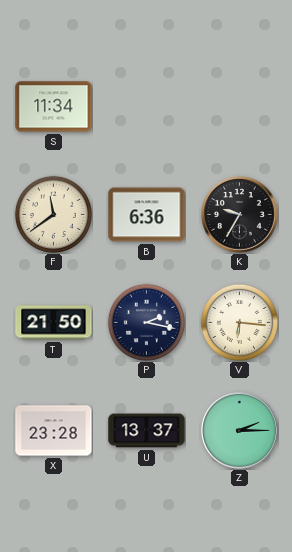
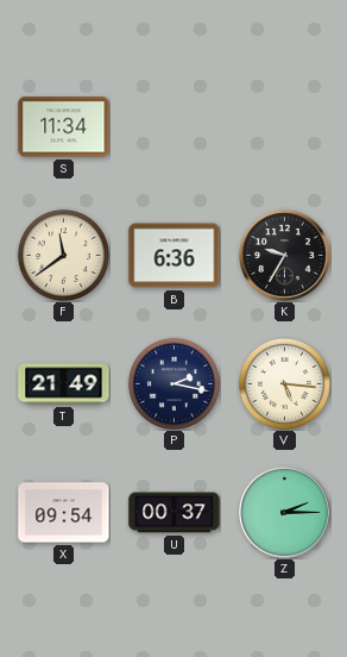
T: 21:50 -> 21:49
V: 6:16 -> 5:16
X: 23:28 -> 09:54
U: 13:37 -> 00:37
